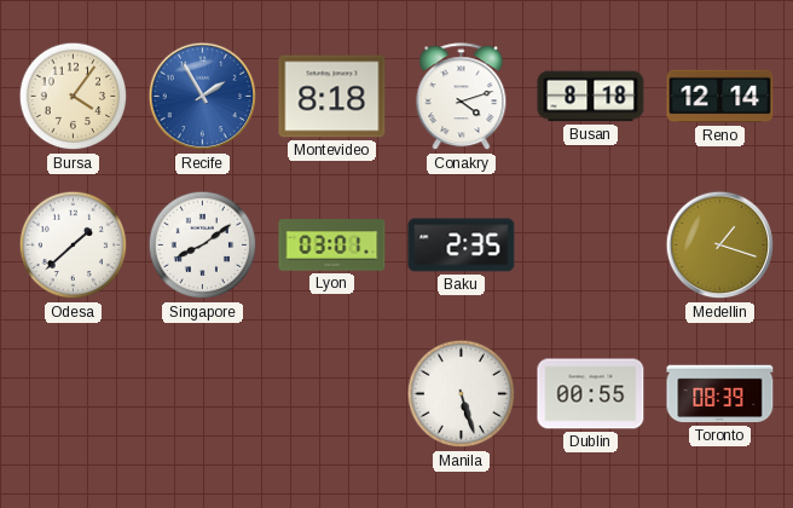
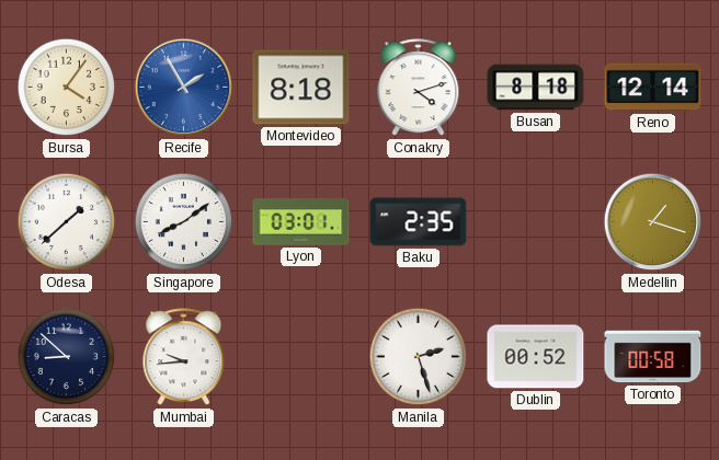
Caracas: none -> 8:52
Mumbai: none -> 9:44
Manila: 5:27 -> 2:27
Dublin: 00:55 -> 00:52
Toronto: 08:39 -> 00:58
